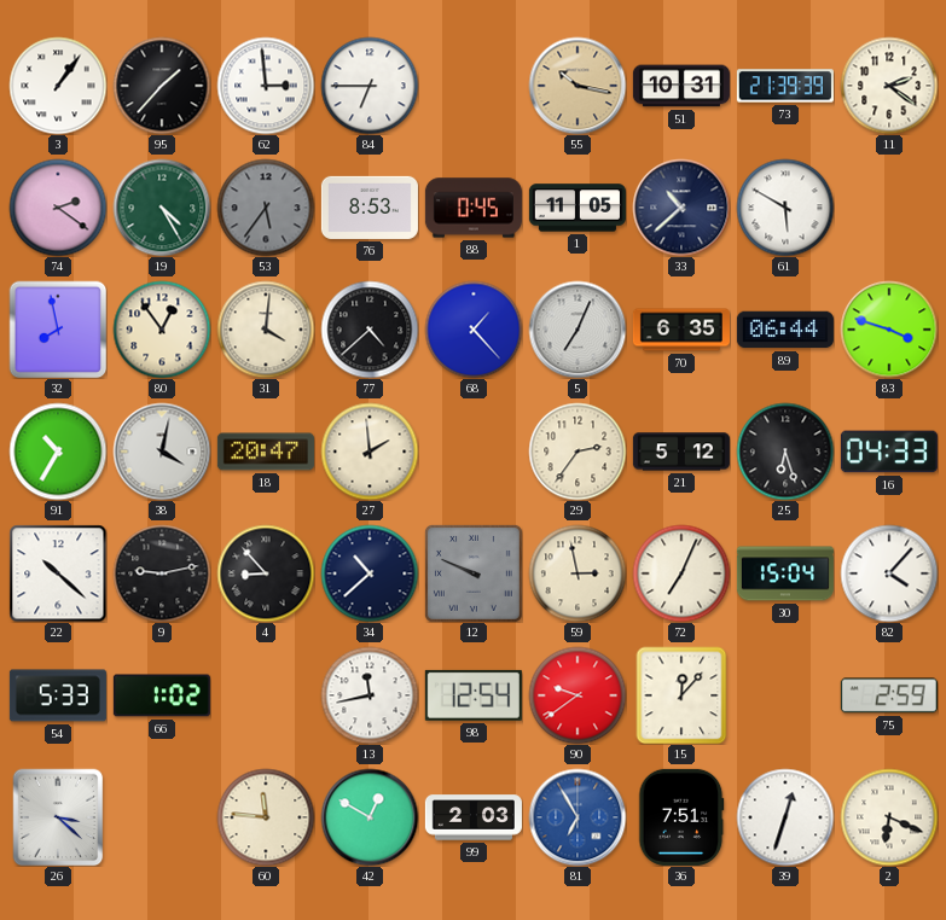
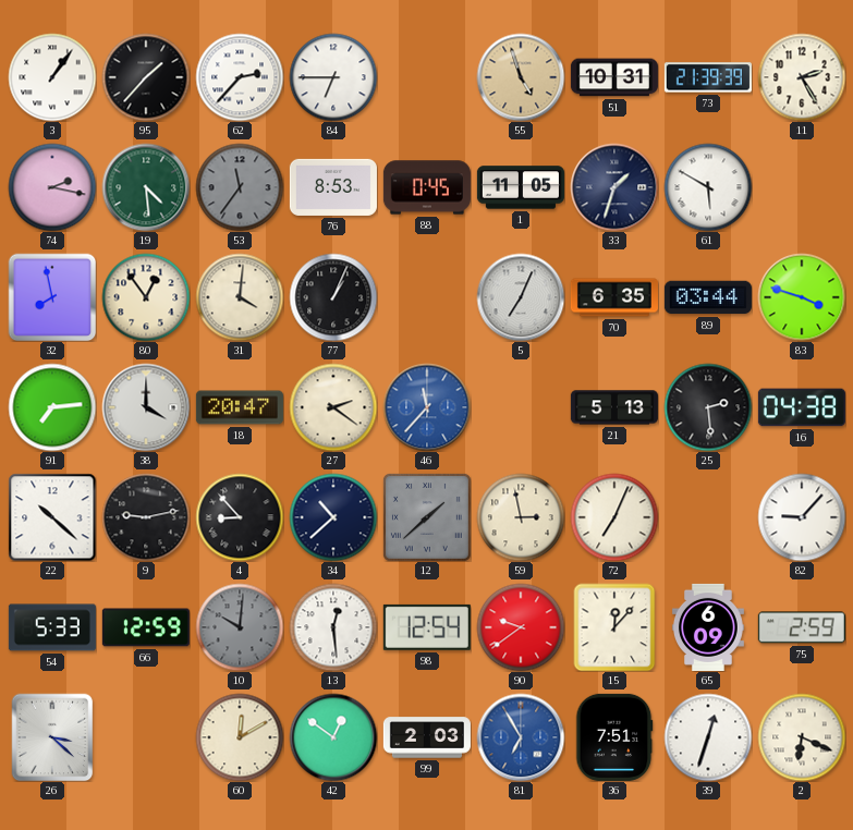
62: 2:59 -> 2:37
55: 10:17 -> 4:57
11: 2:21 -> 2:25
74: 2:21 -> 2:17
19: 4:25 -> 4:29
53: 5:36 -> 11:36
33: 10:38 -> 1:33
77: 4:38 -> 1:04
68: 1:23 -> none
89: 06:44 -> 03:44
91: 10:35 -> 7:14
38: 4:02 -> 4:00
27: 1:59 -> 2:21
46: none -> 11:37
29: 2:36 -> none
21: 5:12 -> 5:13
25: 6:27 -> 2:29
16: 04:33 -> 04:38
12: 9:49 -> 1:38
30: 15:04 -> none
82: 4:07 -> 9:07
66: 1:02 -> 12:59
10: none -> 10:01
13: 11:43 -> 12:29
65: none -> 6:09
60: 11:46 -> 12:10
42: 12:50 -> 12:51
